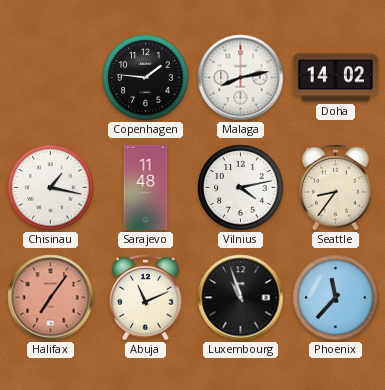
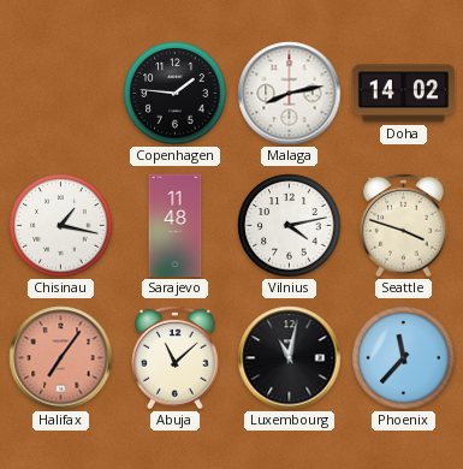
Seattle: 8:36 -> 3:48
Abuja: 11:11 -> 11:08
Luxembourg: 10:57 -> 11:02
